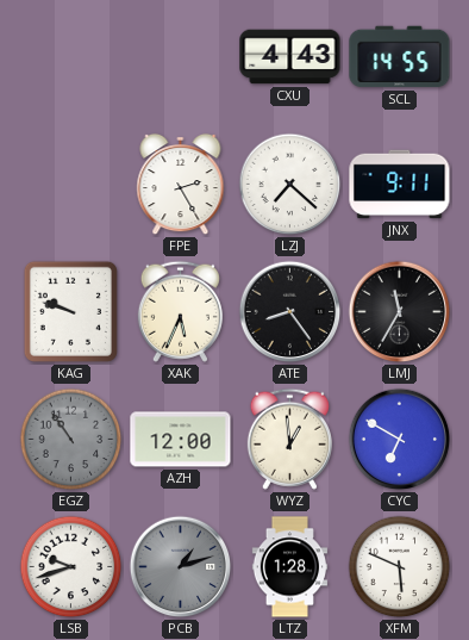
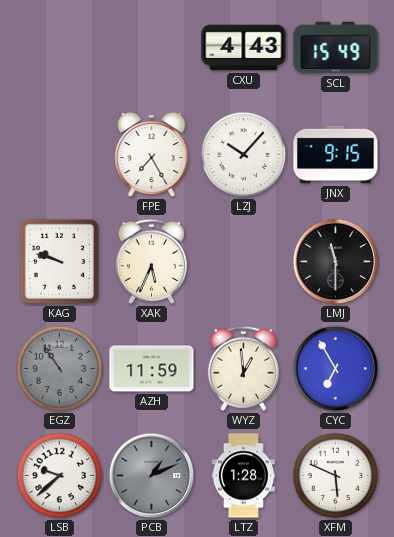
SCL: 14:55 -> 15:49
FPE: 2:25 -> 7:25
LZJ: 7:22 -> 10:07
JNX: 9:11 -> 9:15
ATE: 8:24 -> none
LMJ: 11:35 -> 11:30
AZH: 12:00 -> 11:59
CYC: 6:50 -> 6:55
LSB: 9:42 -> 9:38
PCB: 1:12 -> 1:11
